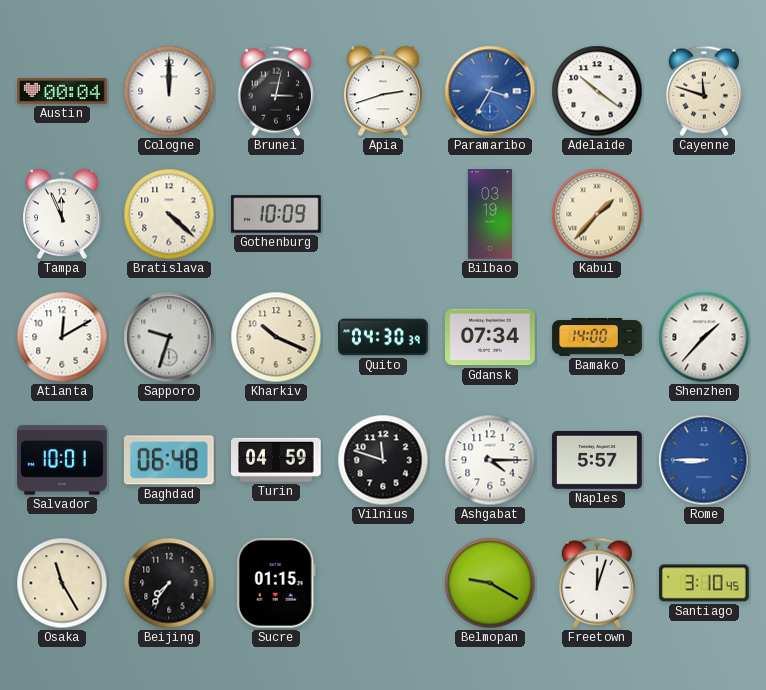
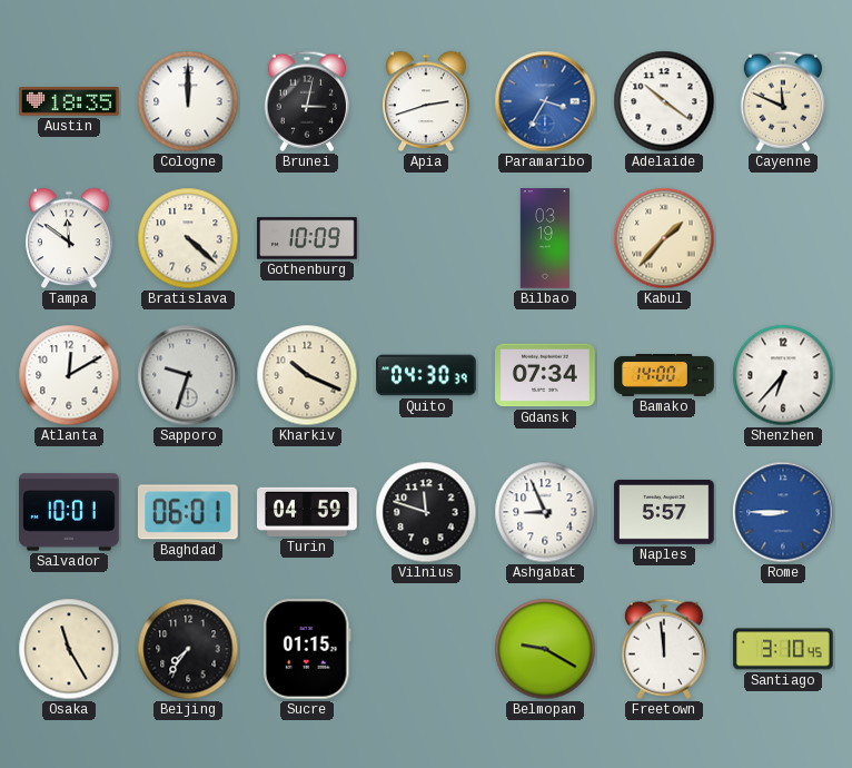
Austin: 00:04 -> 18:35
Cayenne: 11:48 -> 11:49
Tampa: 11:56 -> 11:51
Shenzhen: 1:37 -> 6:37
Baghdad: 06:48 -> 06:01
Ashgabat: 4:15 -> 8:56
Freetown: 12:03 -> 11:59
